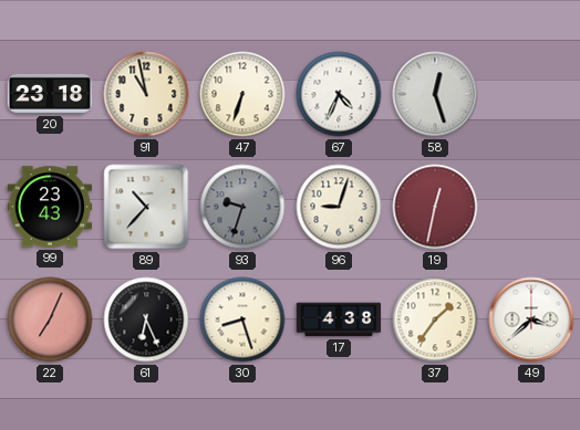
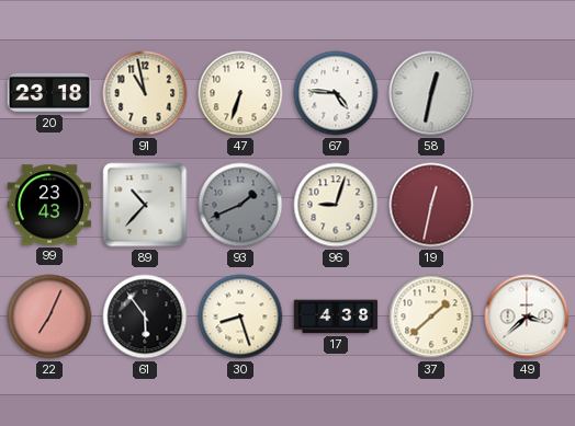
67: 4:34 -> 4:46
58: 12:27 -> 12:32
93: 9:33 -> 1:41
61: 6:26 -> 5:54
37: 1:36 -> 1:38
